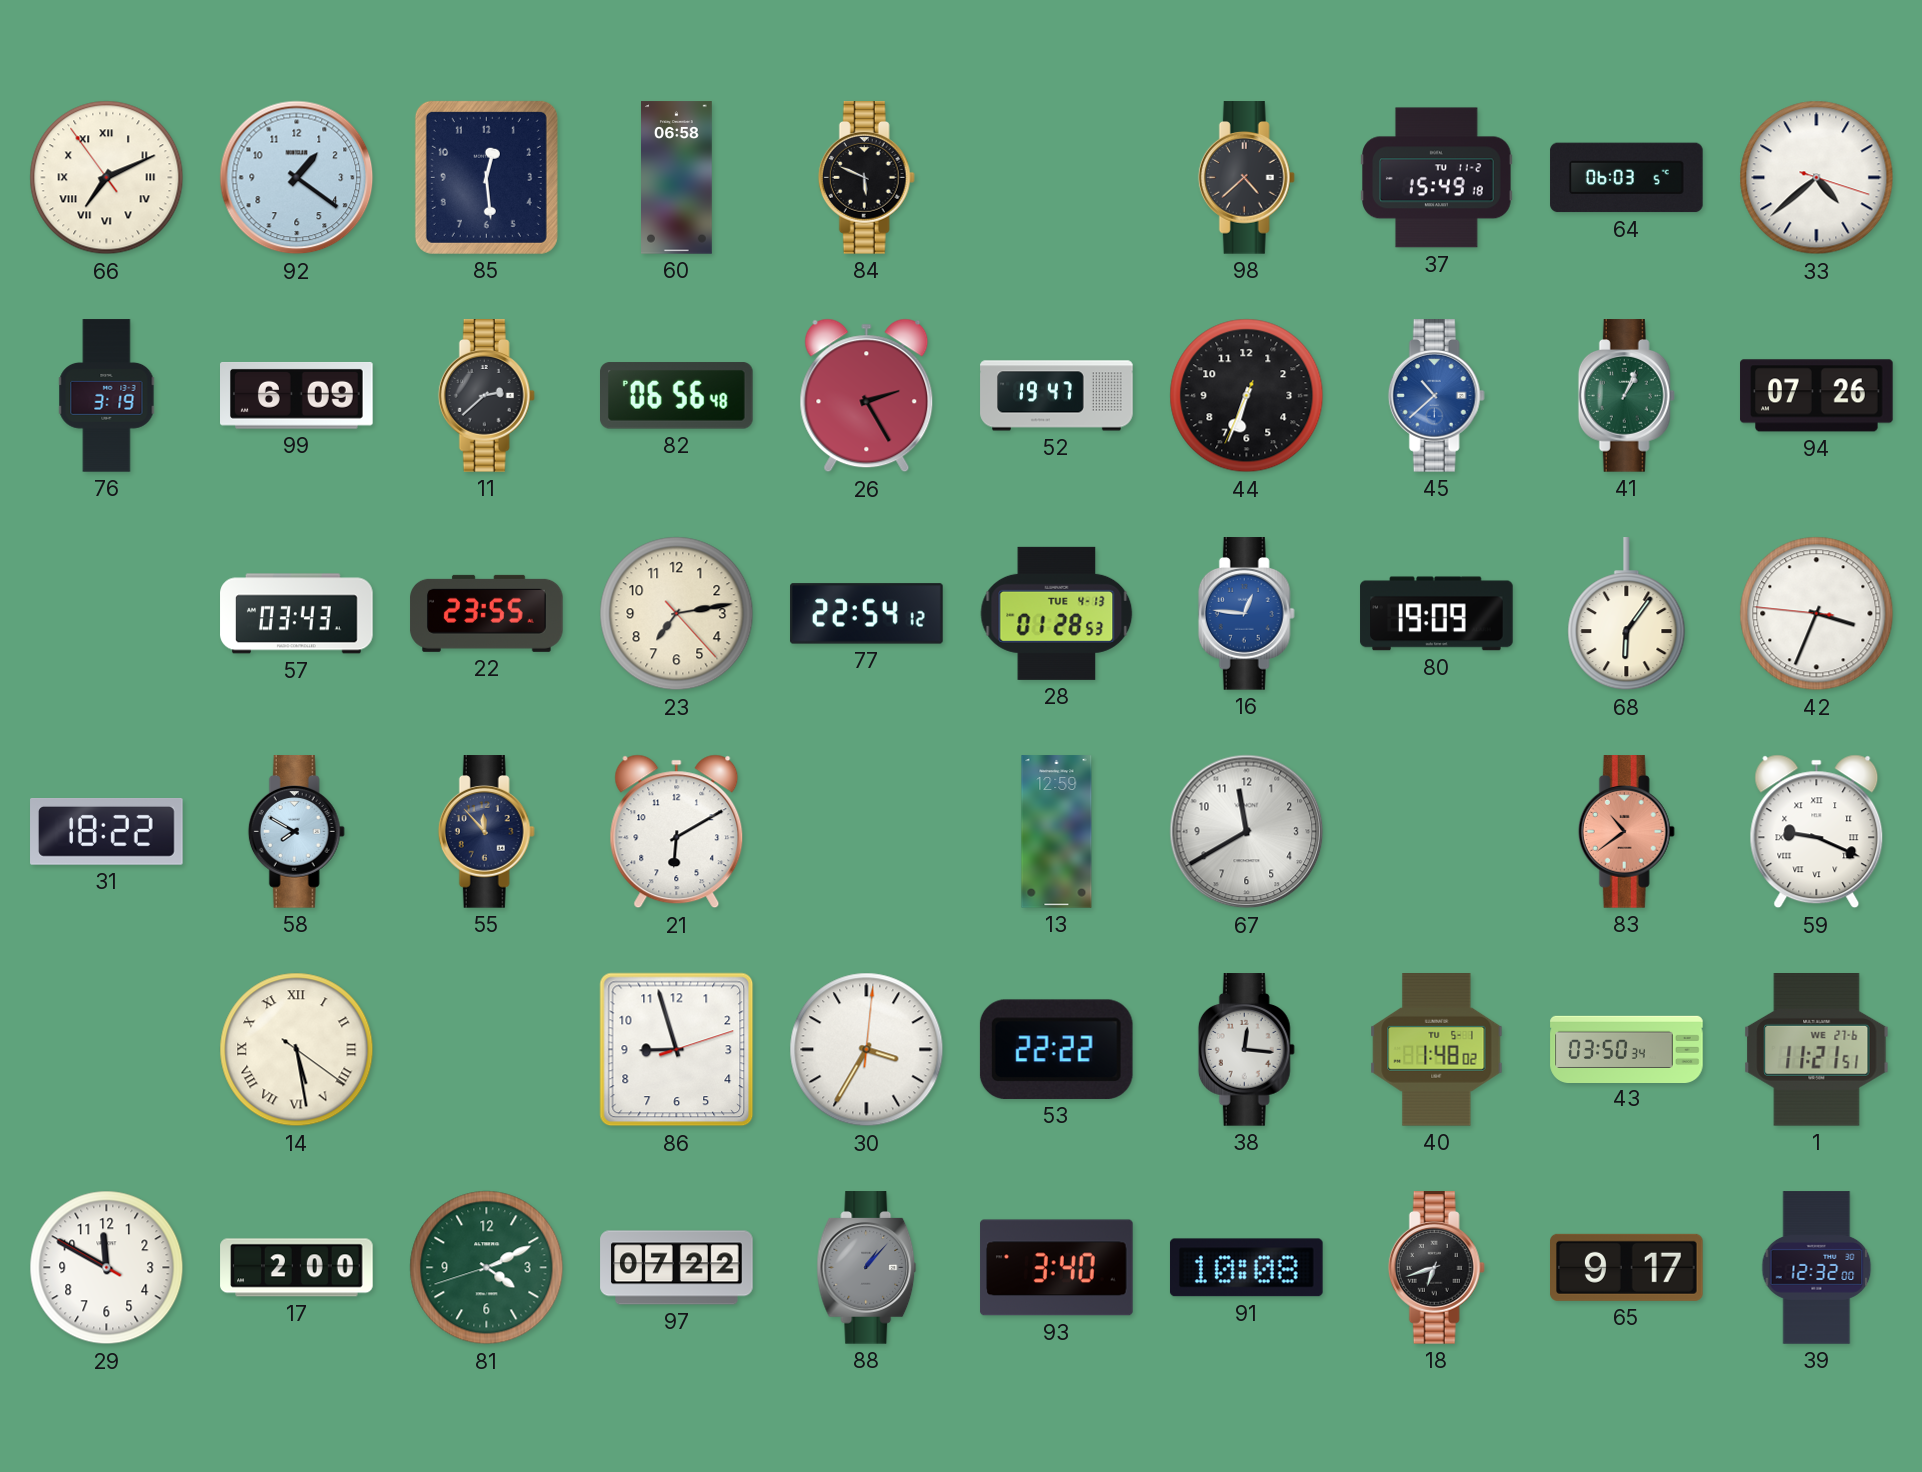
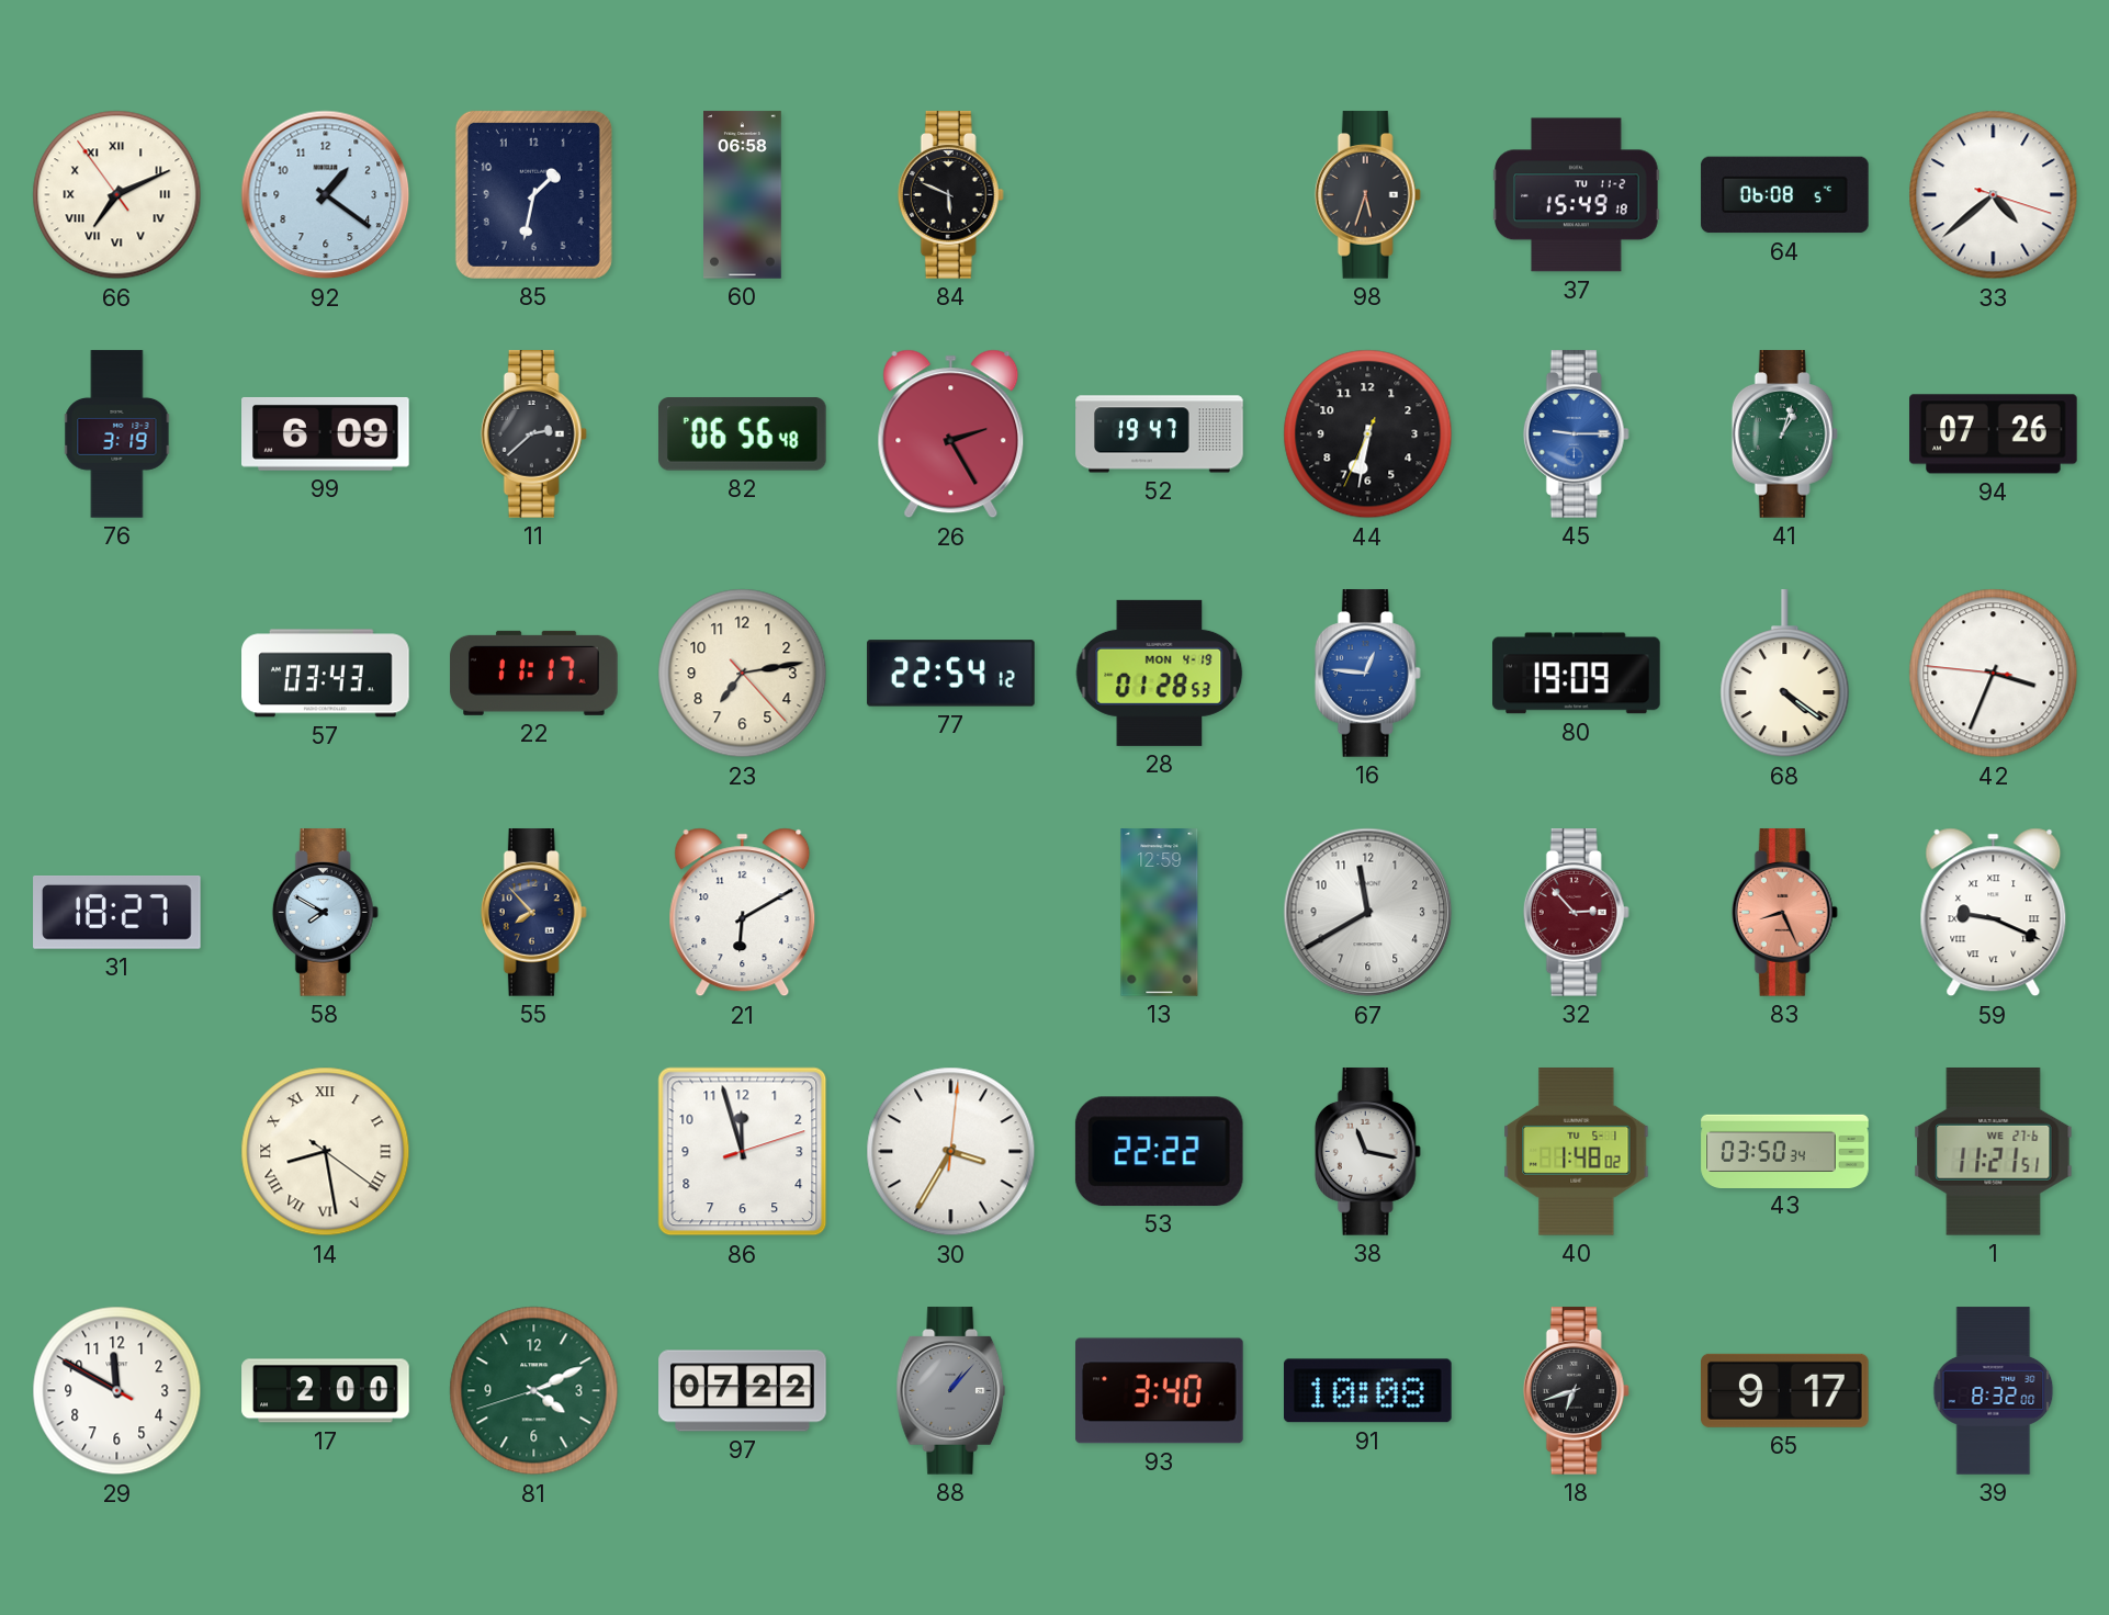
85: 12:29 -> 1:32
98: 4:38 -> 5:33
64: 06:03 -> 06:08
44: 6:33 -> 6:31
45: 10:38 -> 9:15
41: 1:04 -> 1:03
22: 23:55 -> 11:17
28 date: TUE 4-13 -> MON 4-19
68: 6:06 -> 4:21
31: 18:22 -> 18:27
55: 11:53 -> 7:53
32: none -> 2:53
83: 10:39 -> 8:26
14: 5:28 -> 8:28
86: 8:57 -> 11:57
38: 12:16 -> 11:17
39: 12:32 -> 8:32
